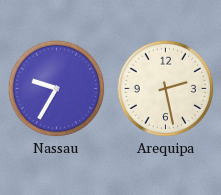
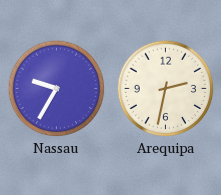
Arequipa: 2:28 -> 2:32
